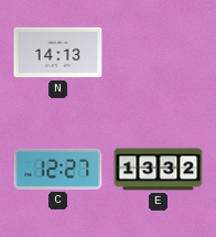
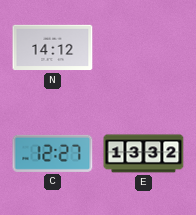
N: 14:13 -> 14:12
